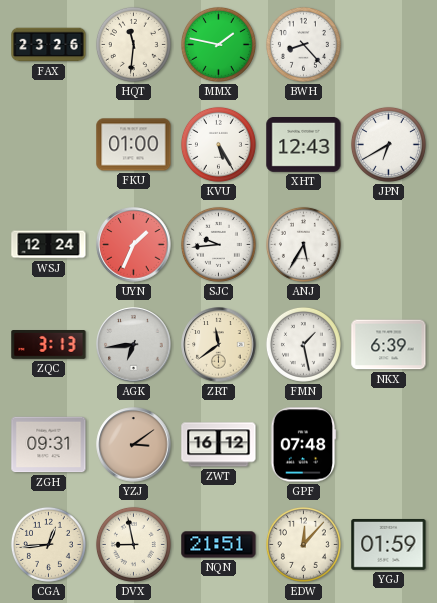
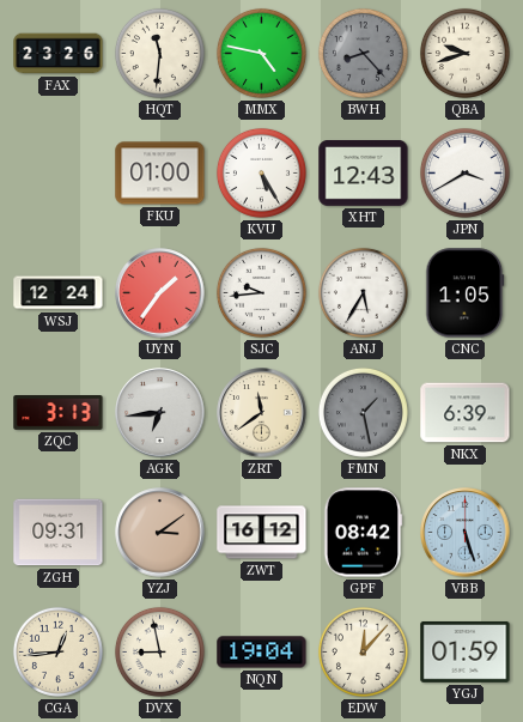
MMX: 1:47 -> 4:47
BWH dial: white -> grey
QBA: none -> 9:42
JPN: 6:40 -> 3:40
UYN: 1:34 -> 1:36
CNC: none -> 1:05
FMN dial: white -> grey
GPF: 07:48 -> 08:42
VBB: none -> 5:27
NQN: 21:51 -> 19:04
